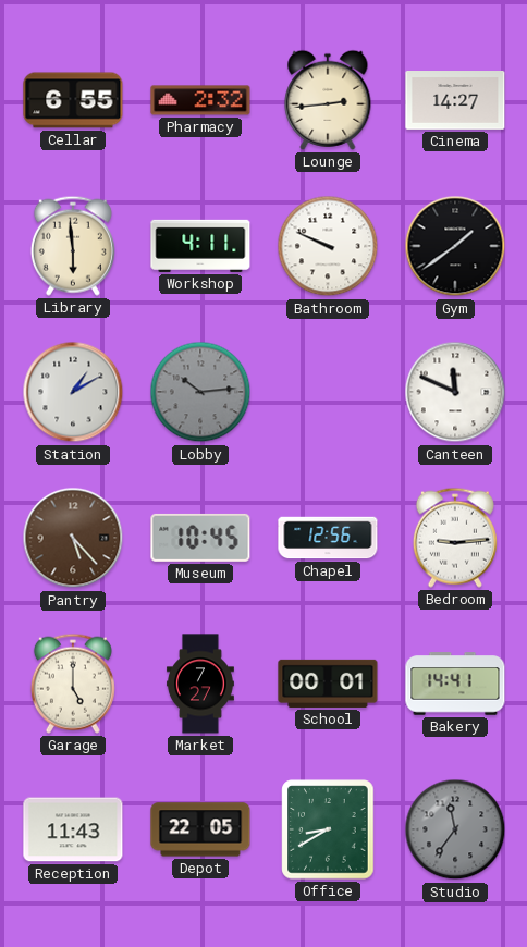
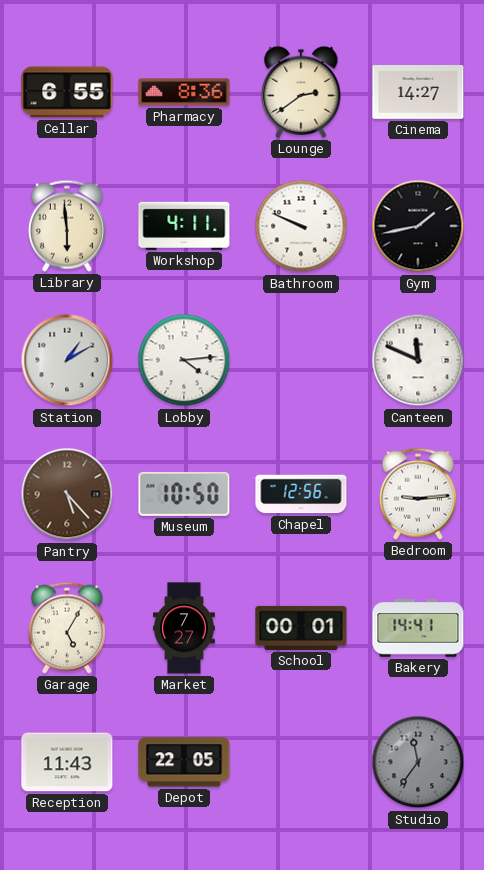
Pharmacy: 2:32 -> 8:36
Lounge: 2:44 -> 2:39
Gym: 1:39 -> 1:43
Lobby: 10:14 -> 4:14
Lobby dial: grey -> white
Museum: 10:45 -> 10:50
Garage: 5:00 -> 5:05
Office: 8:40 -> none
